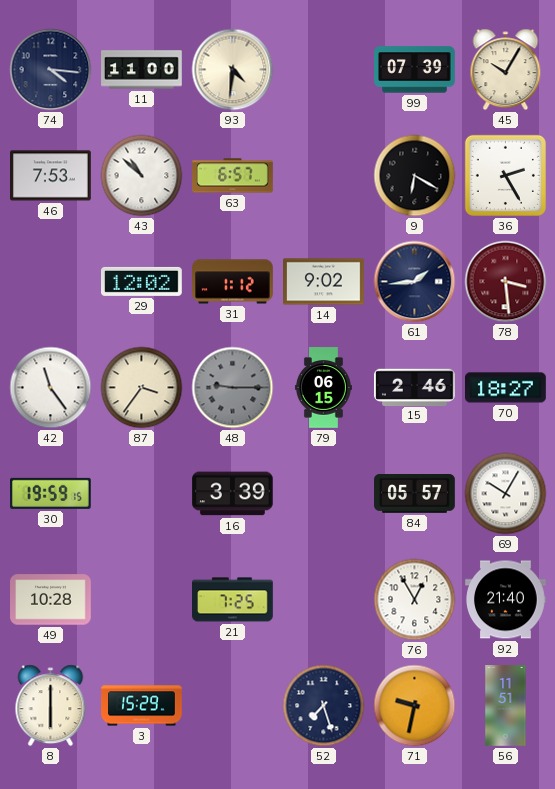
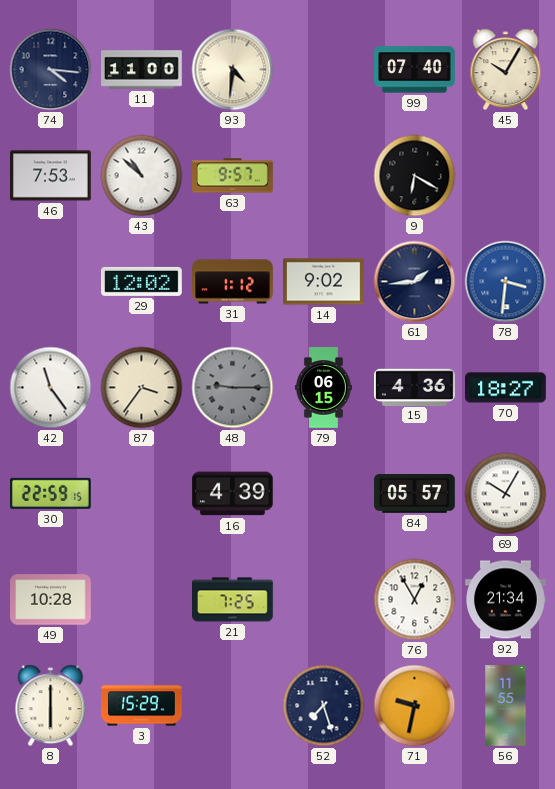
99: 07:39 -> 07:40
63: 6:57 -> 9:57
36: 2:25 -> none
78: 3:29 -> 3:31
78 dial: burgundy -> blue
15: 2:46 -> 4:36
30: 19:59 -> 22:59
16: 3:39 -> 4:39
92: 21:40 -> 21:34
56: 11:51 -> 11:55
